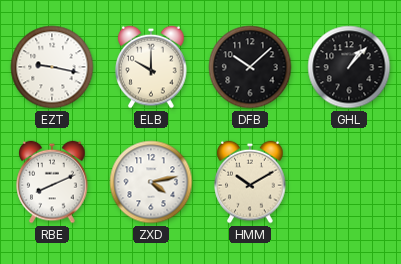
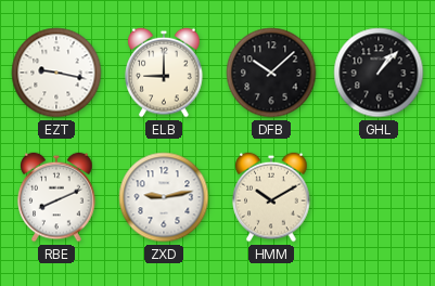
ELB: 10:00 -> 9:00
ZXD: 4:13 -> 9:13
